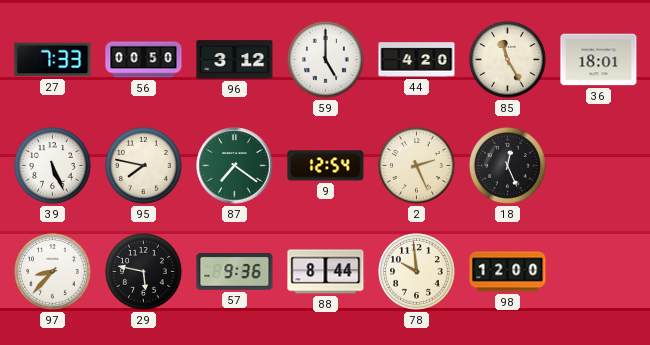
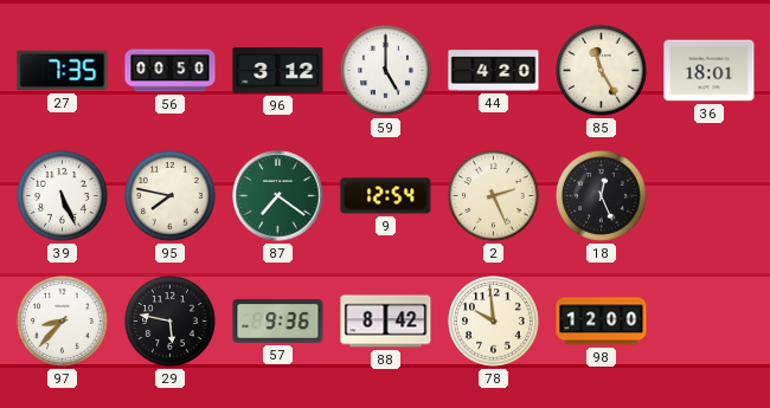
27: 7:33 -> 7:35
88: 8:44 -> 8:42
